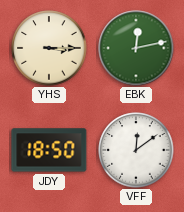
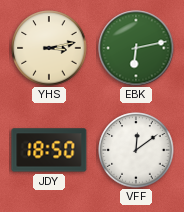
YHS: 3:15 -> 3:13
EBK: 12:13 -> 6:13
